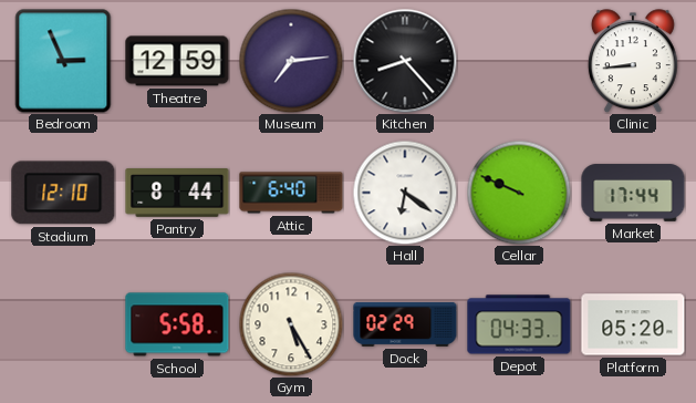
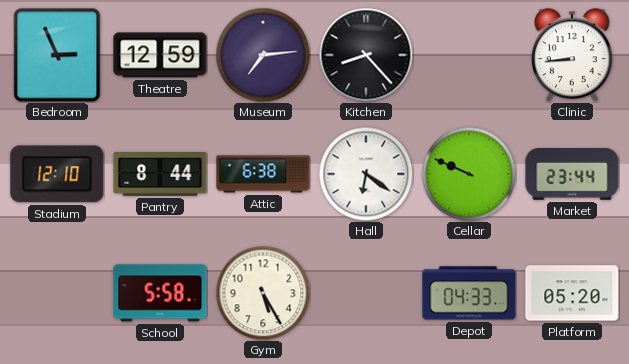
Attic: 6:40 -> 6:38
Market: 17:44 -> 23:44
Dock: 02:29 -> none
